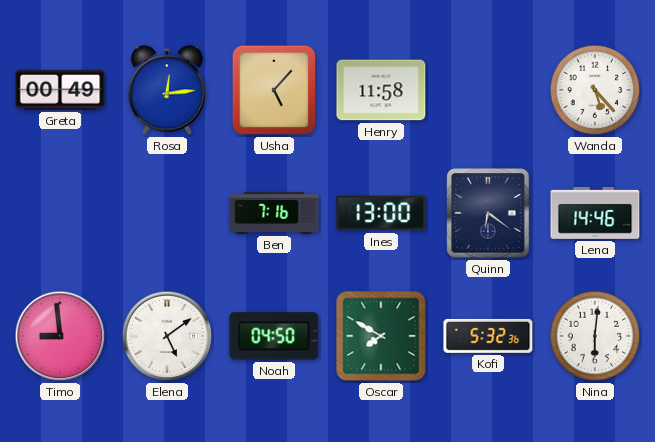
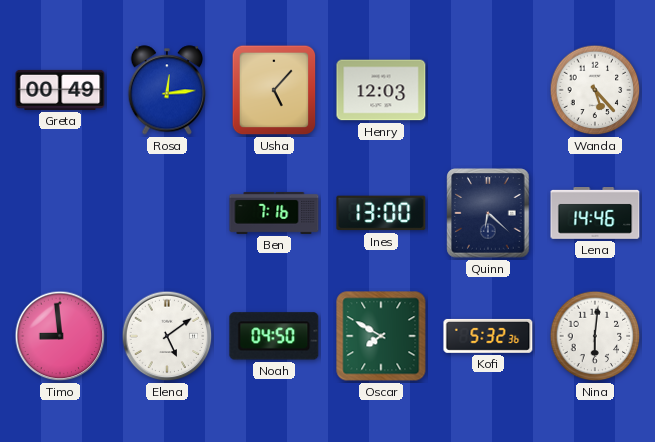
Henry: 11:58 -> 12:03
Quinn: 6:21 -> 6:22
